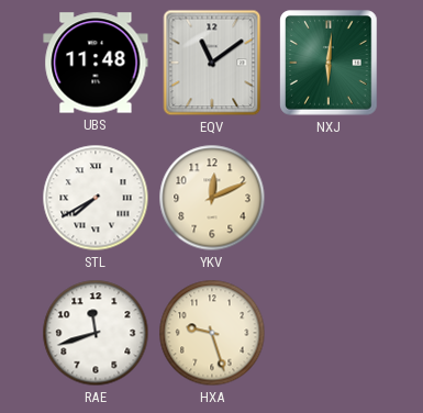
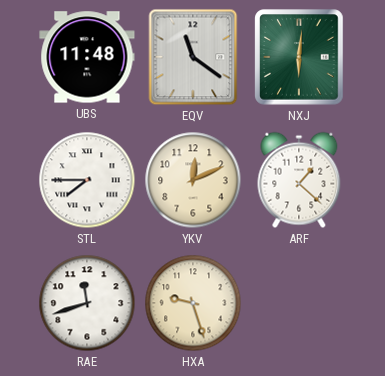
EQV: 11:09 -> 11:21
STL: 7:40 -> 7:45
ARF: none -> 1:22
